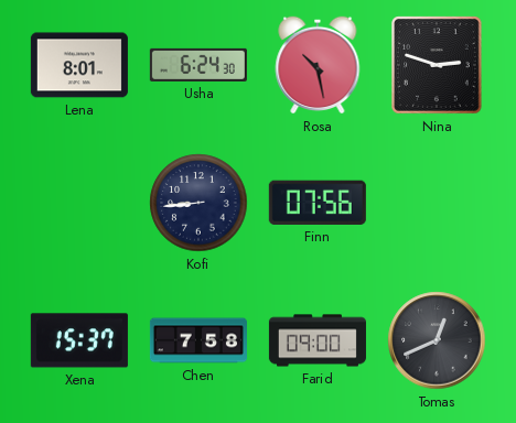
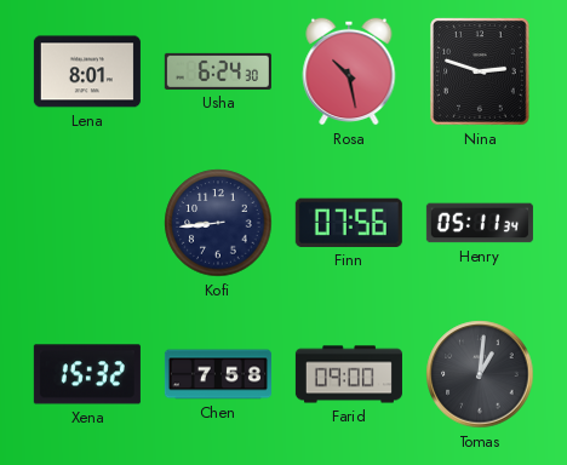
Henry: none -> 05:11
Xena: 15:37 -> 15:32
Tomas: 12:41 -> 1:01
